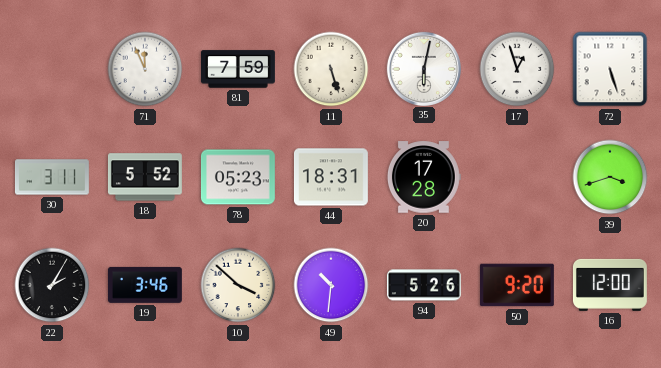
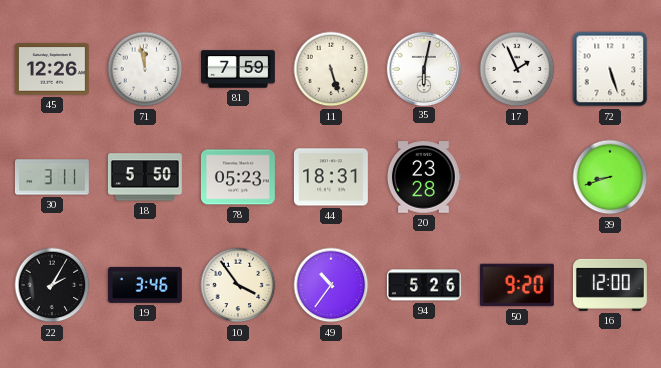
45: none -> 12:26
71: 11:56 -> 11:58
17: 12:57 -> 1:56
18: 5:52 -> 5:50
20: 17:28 -> 23:28
39: 3:42 -> 8:42
10: 3:52 -> 3:54
49: 10:31 -> 10:36
